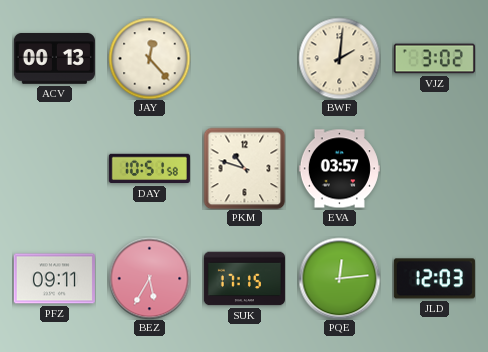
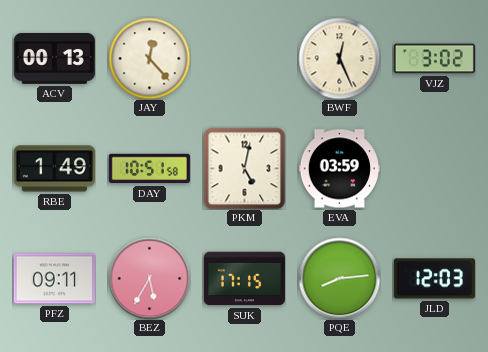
BWF: 2:01 -> 12:26
RBE: none -> 1:49
PKM: 10:48 -> 5:02
EVA: 03:57 -> 03:59
PQE: 12:14 -> 8:14
